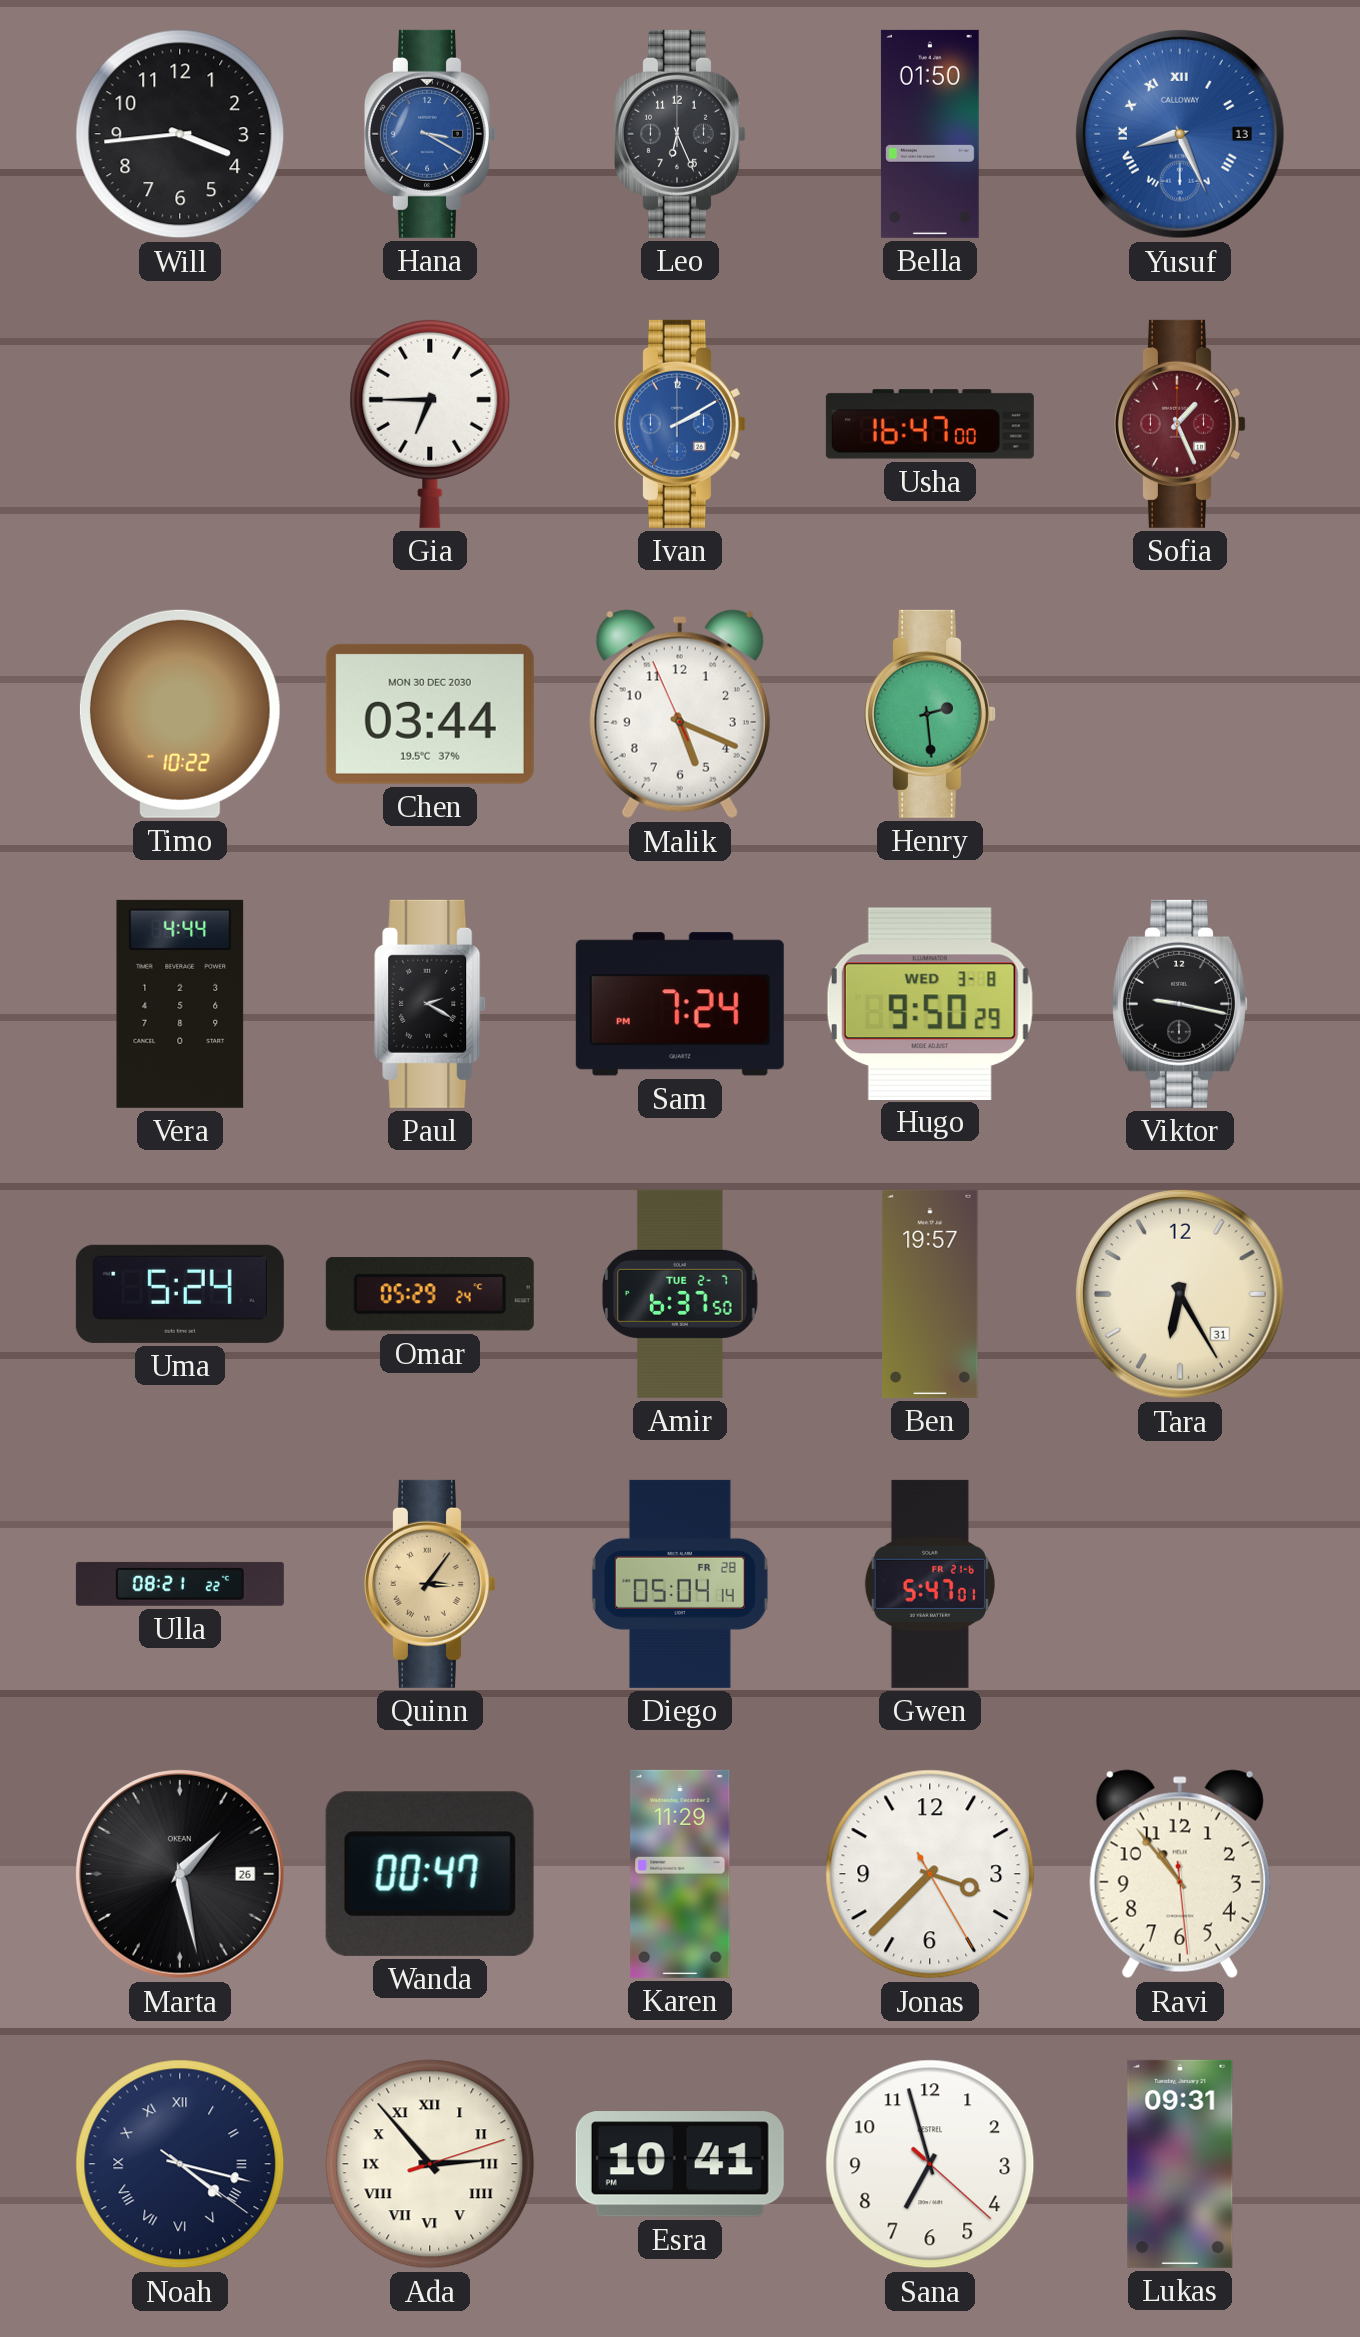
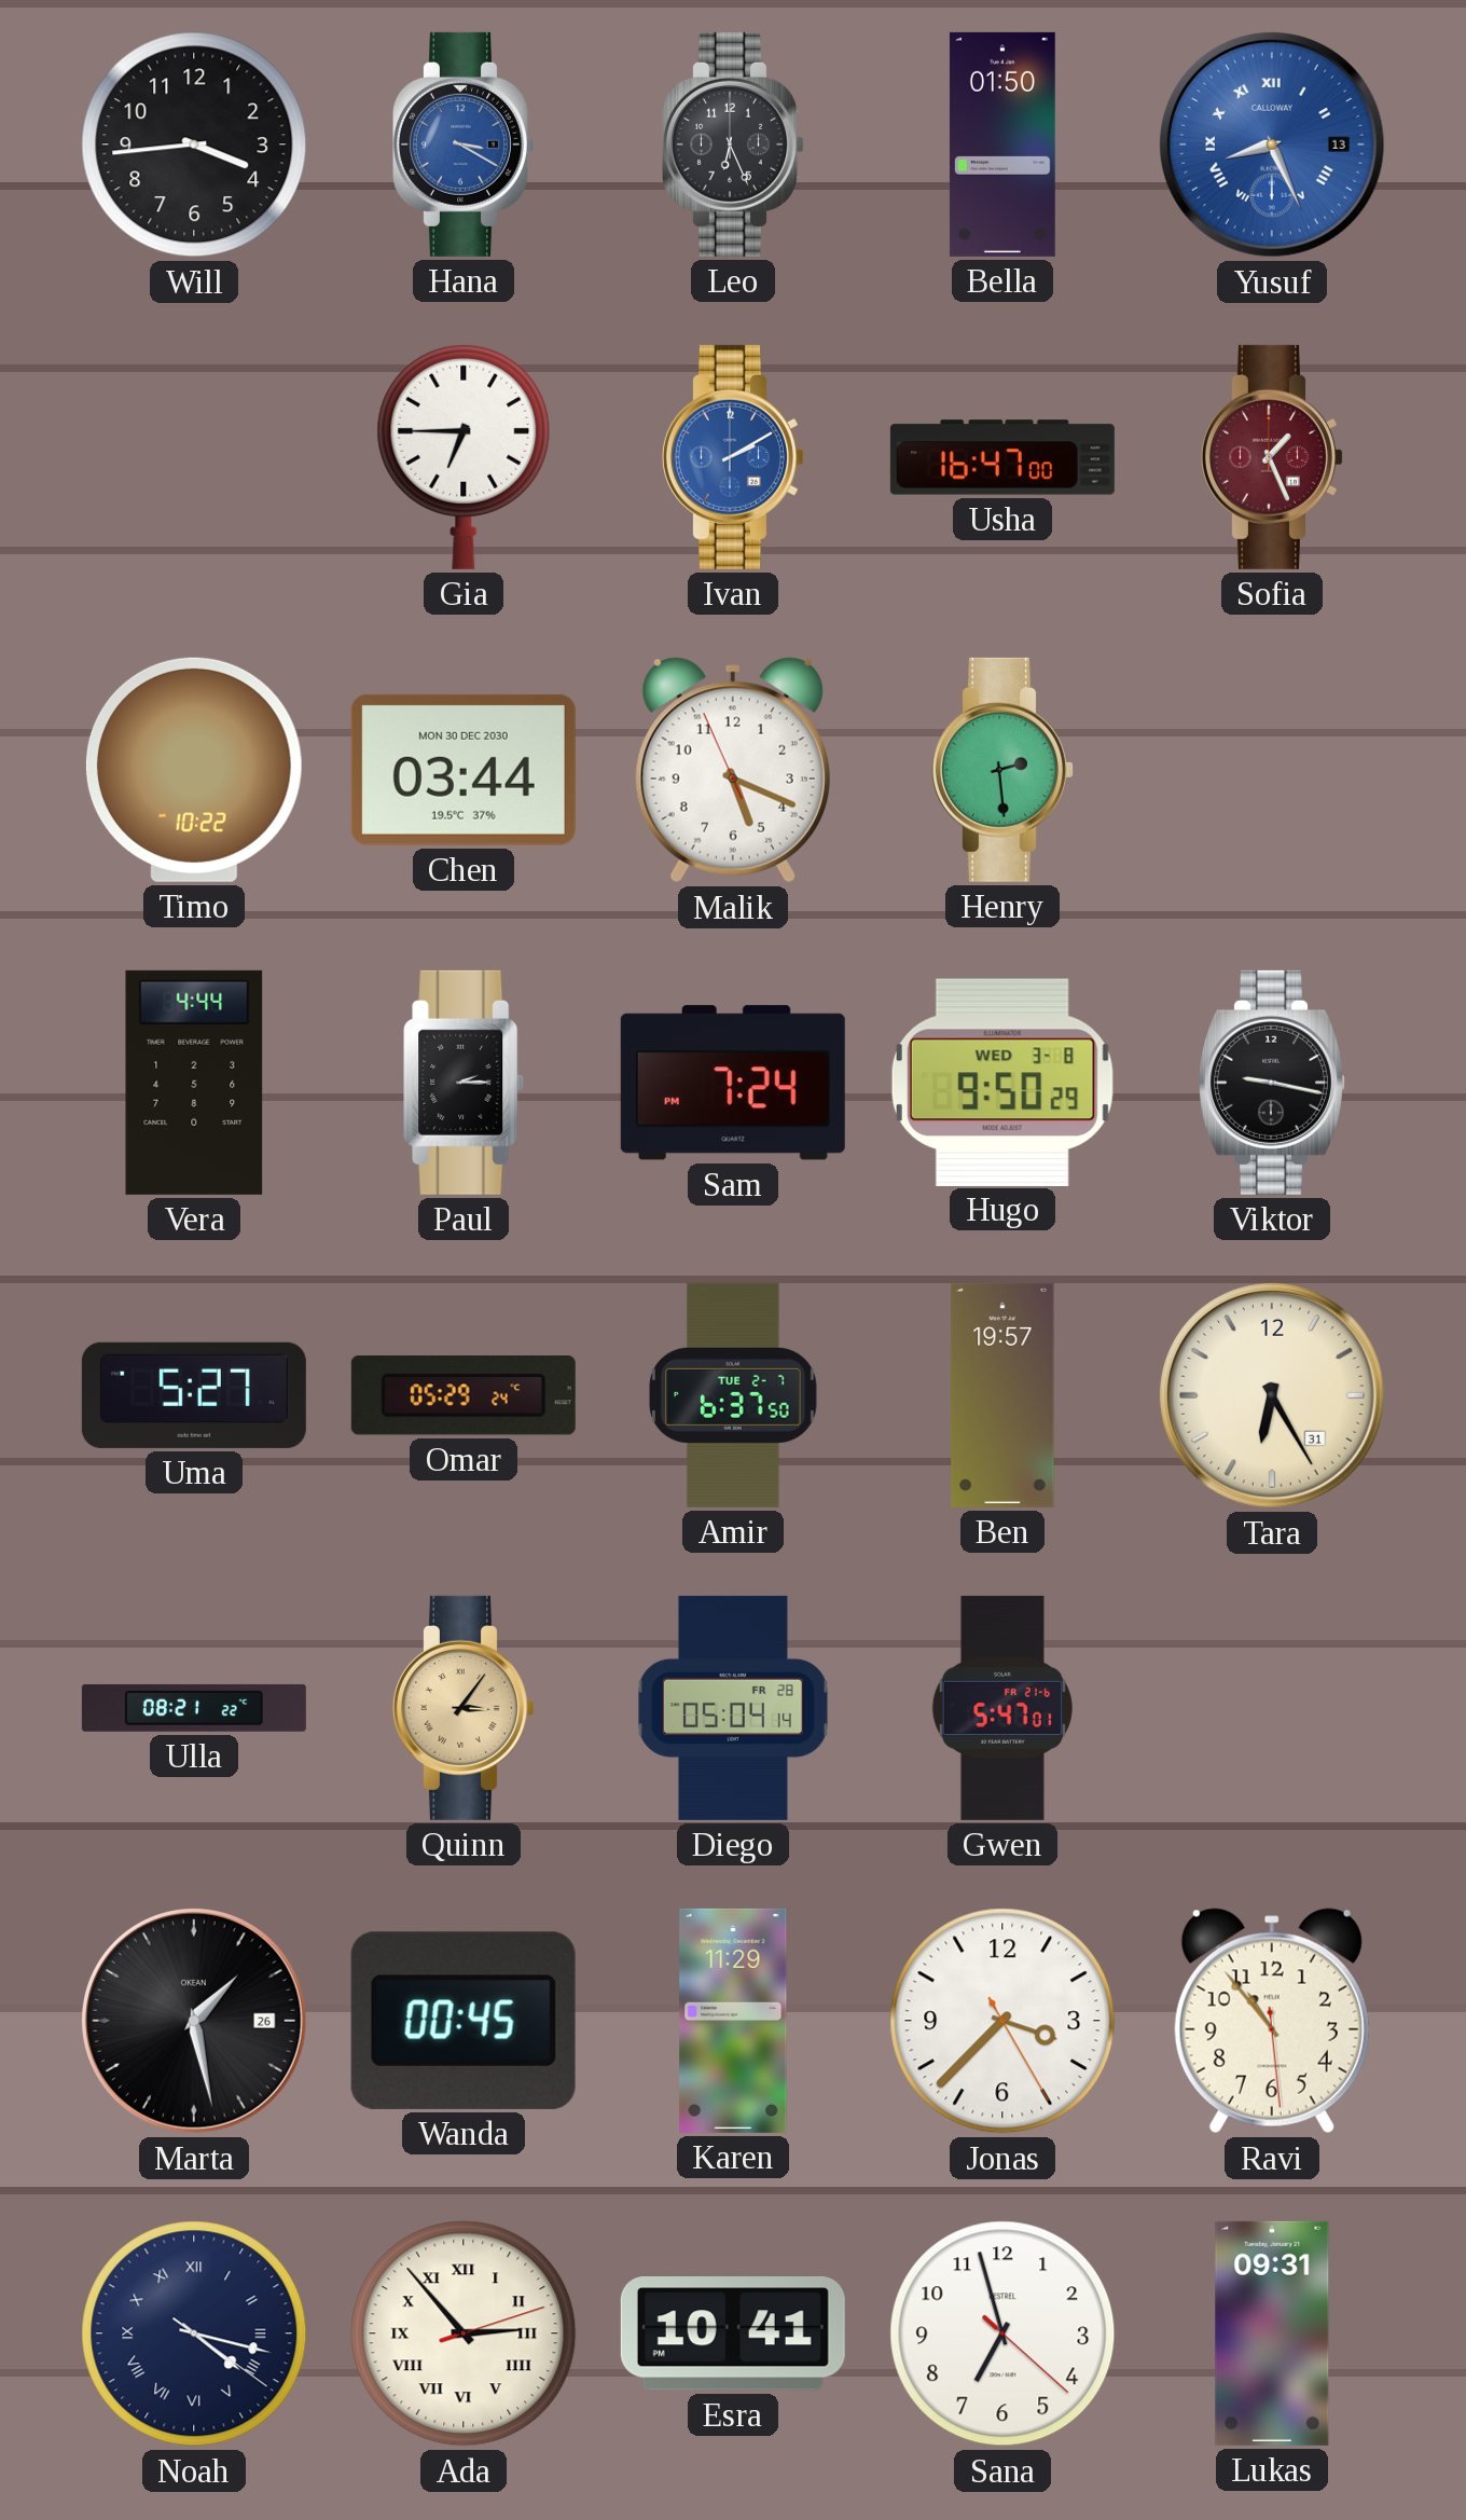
Paul: 2:20 -> 2:15
Uma: 5:24 -> 5:27
Wanda: 00:47 -> 00:45
